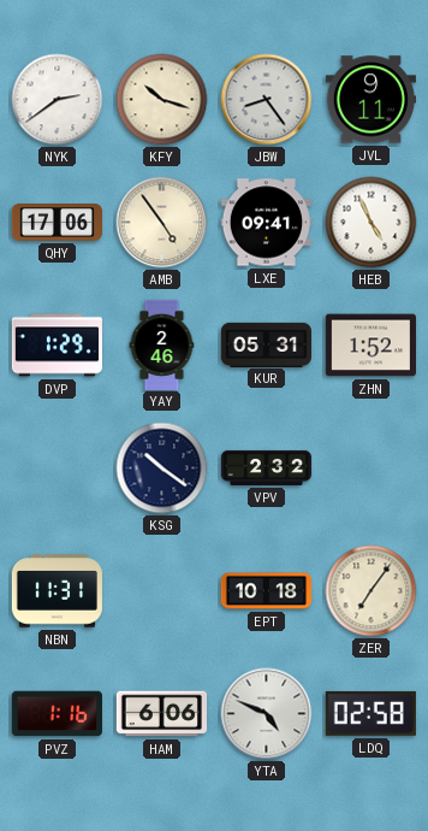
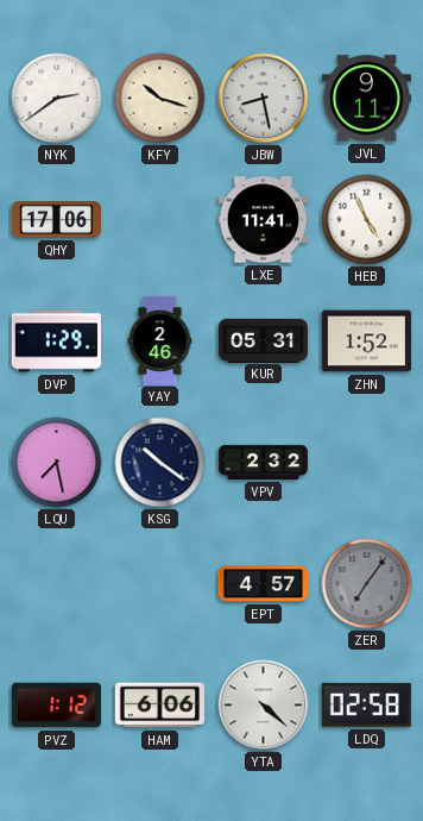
JBW: 8:24 -> 8:28
AMB: 4:54 -> none
LXE: 09:41 -> 11:41
LQU: none -> 7:28
NBN: 11:31 -> none
EPT: 10:18 -> 4:57
ZER dial: cream -> grey
PVZ: 1:16 -> 1:12
YTA: 4:49 -> 4:22
